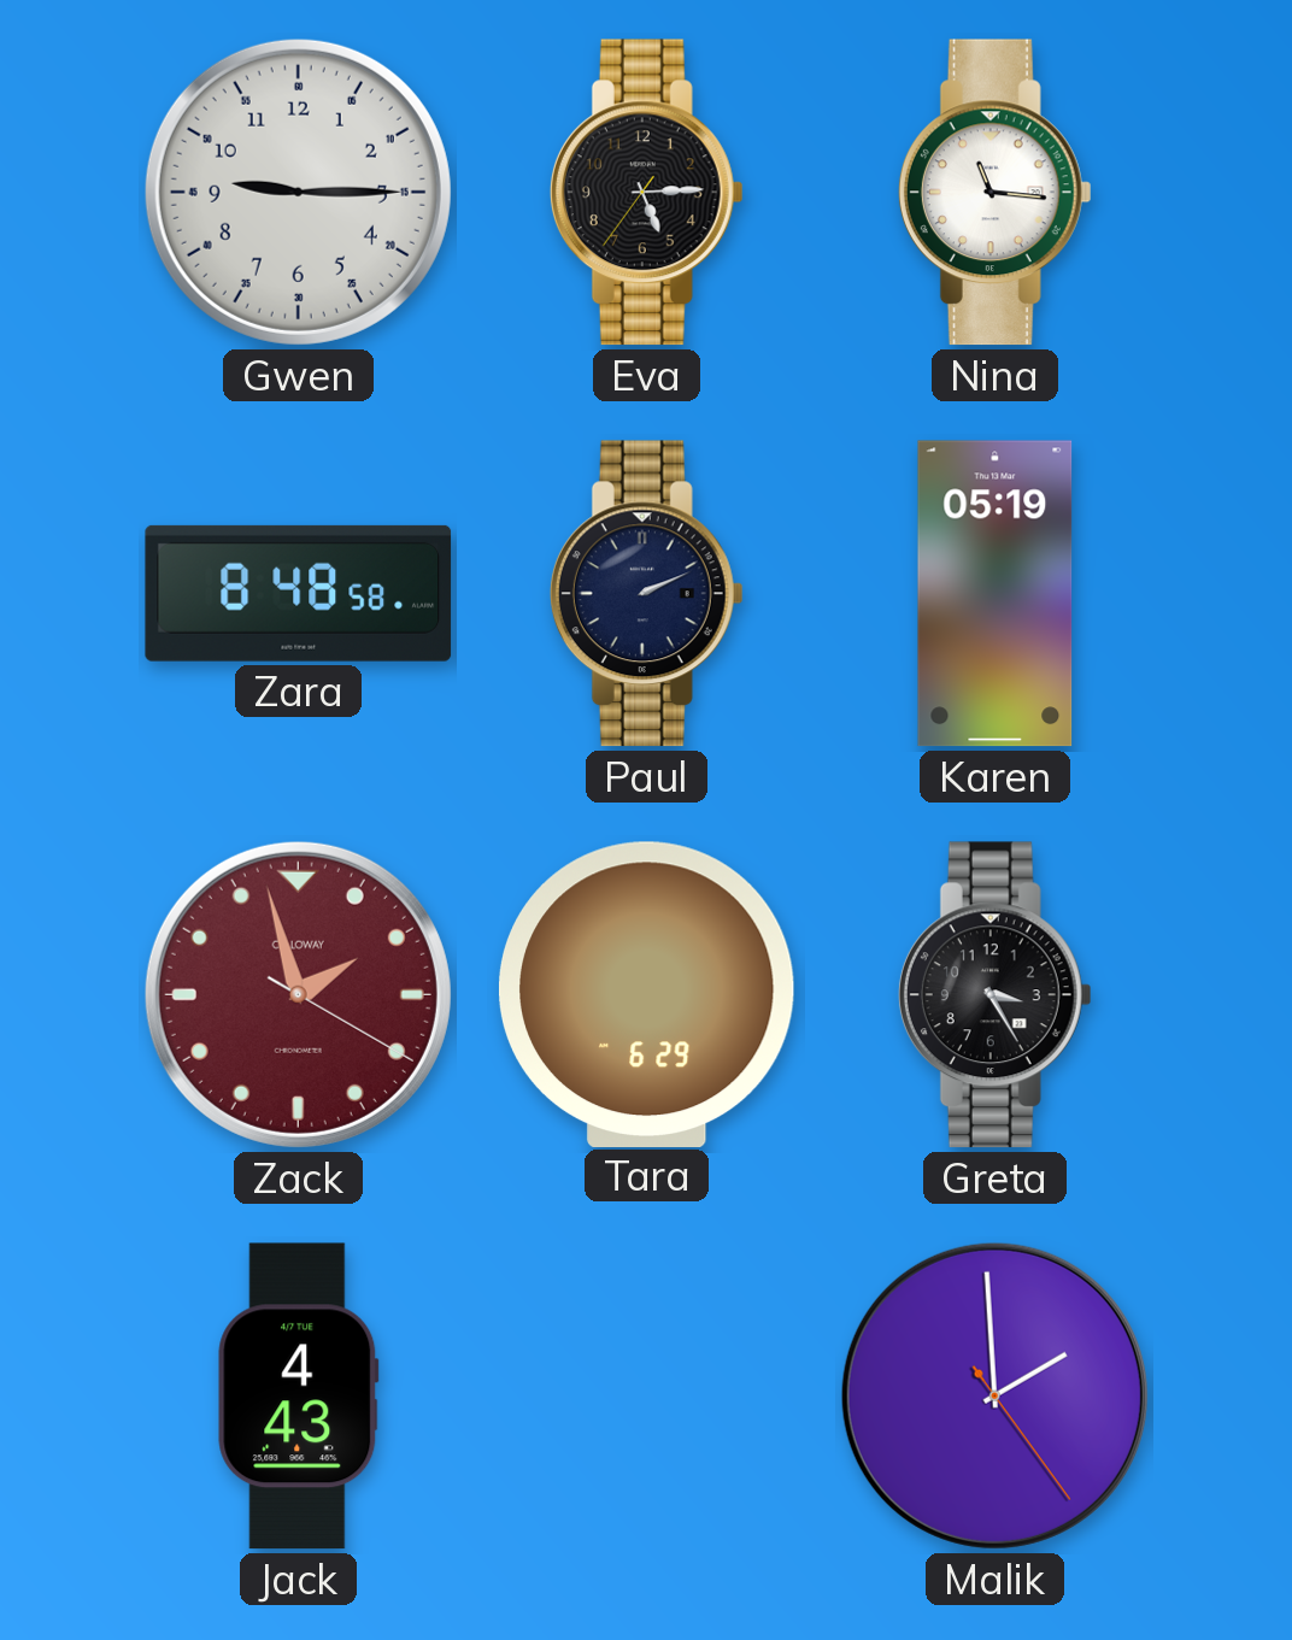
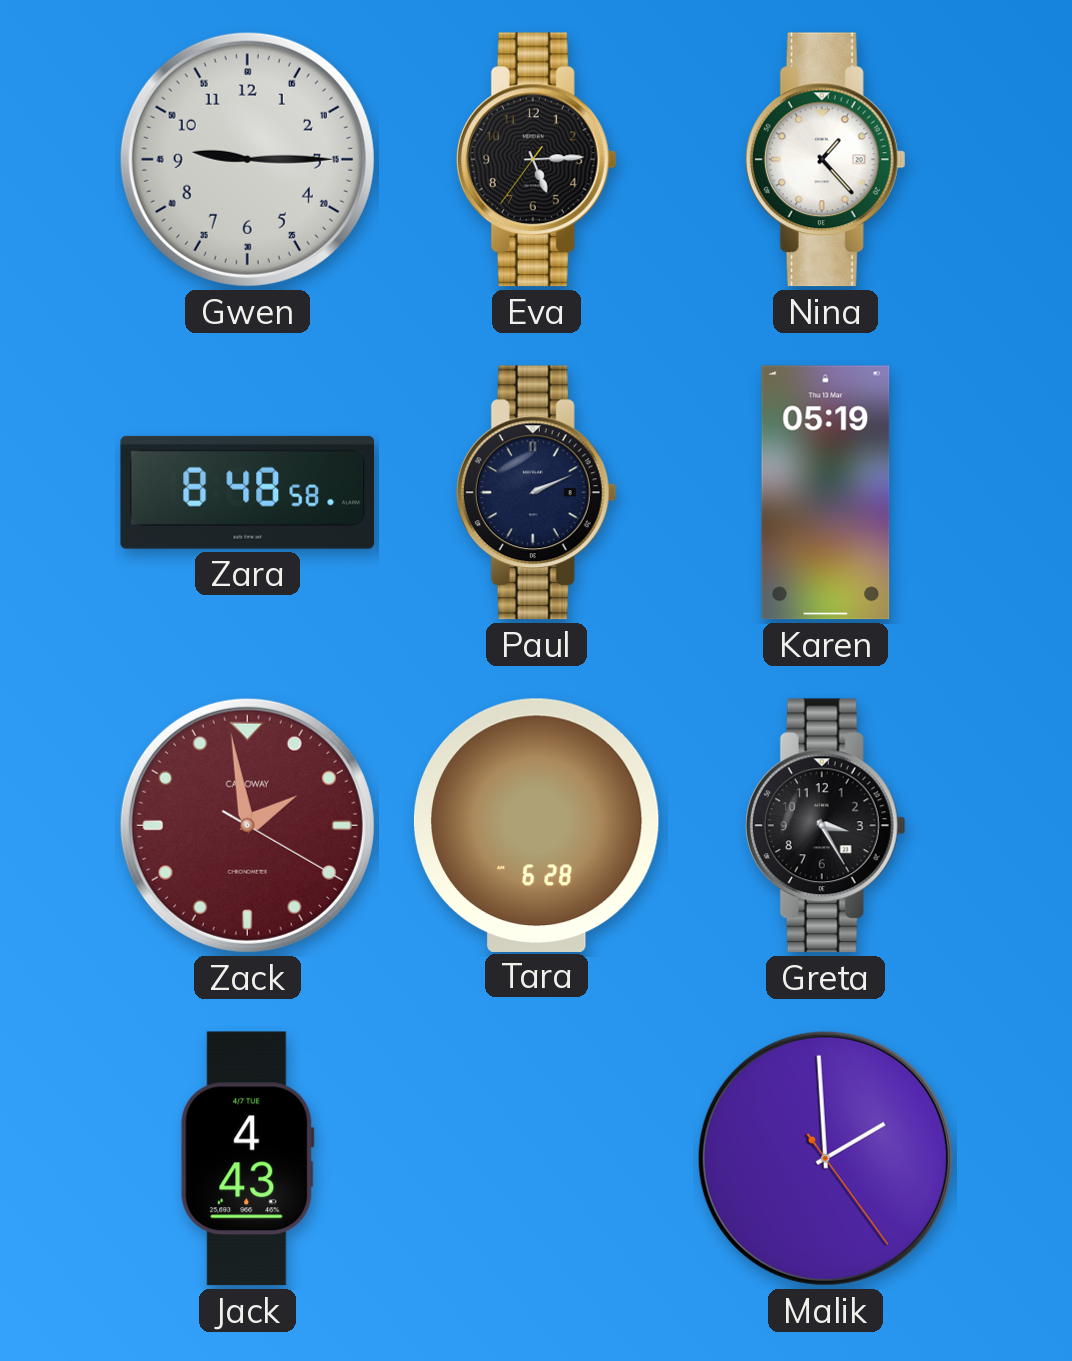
Nina: 11:16 -> 1:23
Zack: 1:57 -> 1:58
Tara: 6:29 -> 6:28
